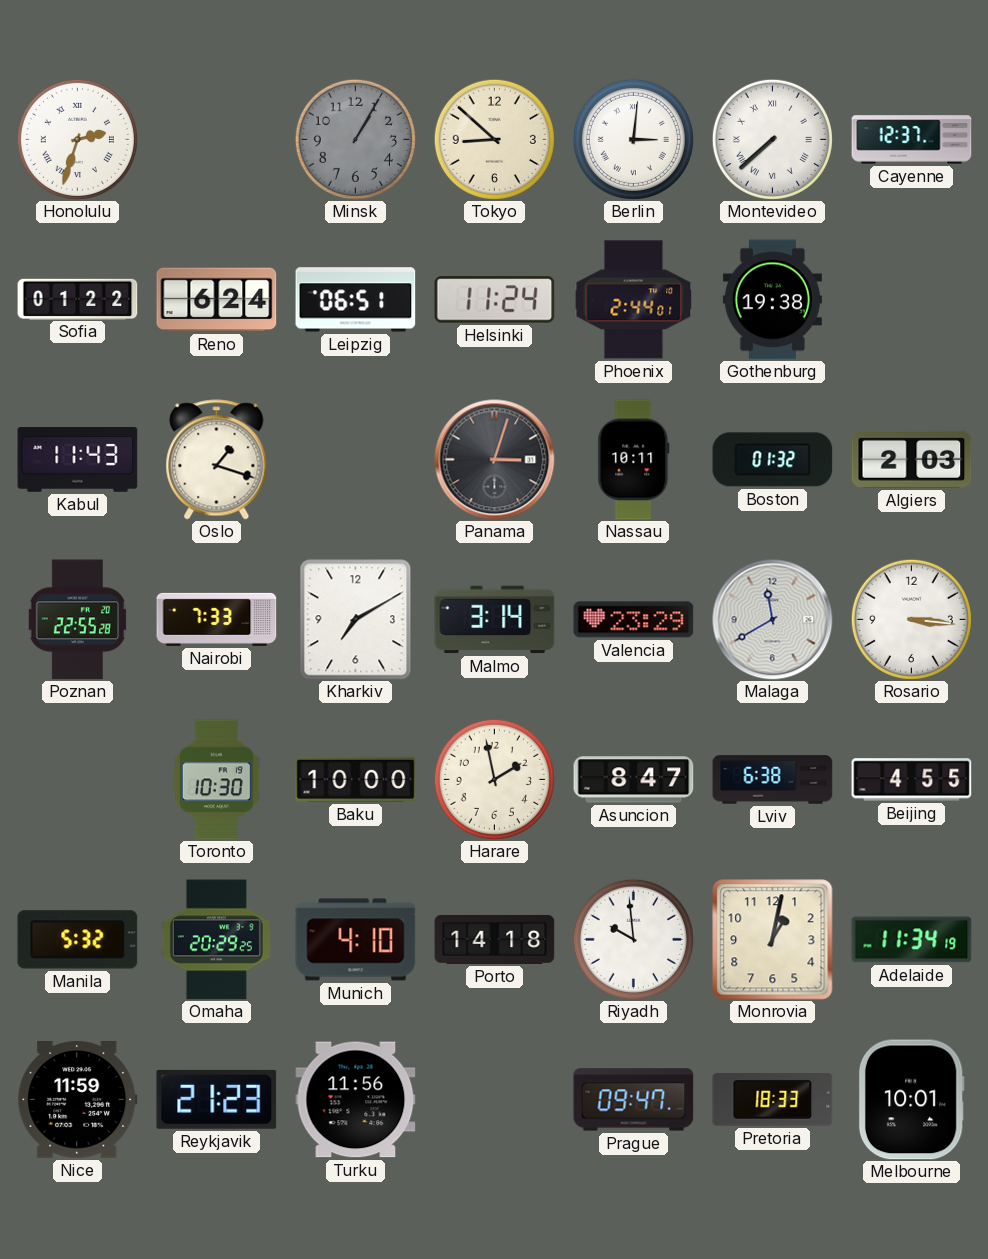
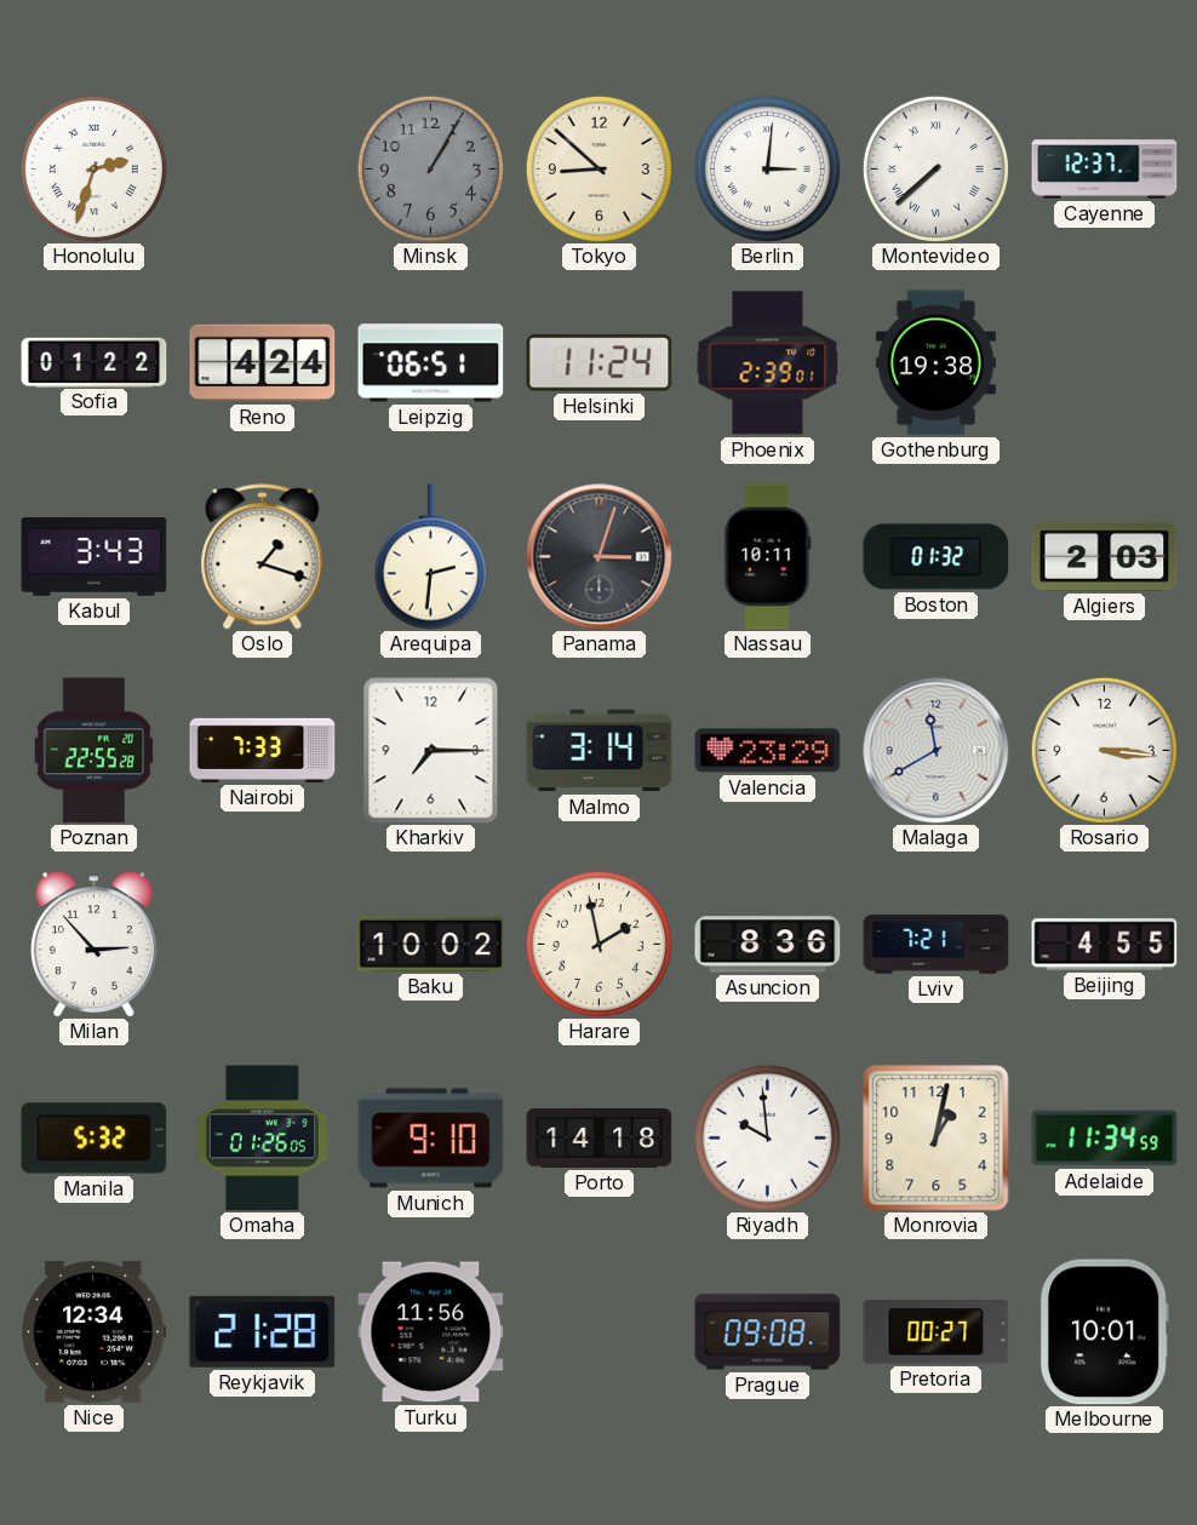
Reno: 6:24 -> 4:24
Phoenix: 2:44 -> 2:39
Kabul: 11:43 -> 3:43
Arequipa: none -> 2:31
Kharkiv: 7:10 -> 7:15
Milan: none -> 2:53
Toronto: 10:30 -> none
Baku: 10:00 -> 10:02
Asuncion: 8:47 -> 8:36
Lviv: 6:38 -> 7:21
Omaha: 20:29 -> 01:26
Munich: 4:10 -> 9:10
Adelaide: 11:34:19 -> 11:34:59
Nice: 11:59 -> 12:34
Reykjavik: 21:23 -> 21:28
Prague: 09:47 -> 09:08
Pretoria: 18:33 -> 00:27
